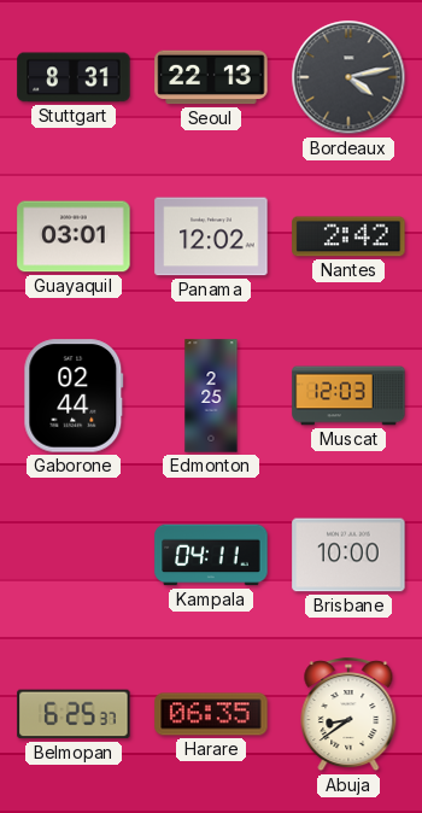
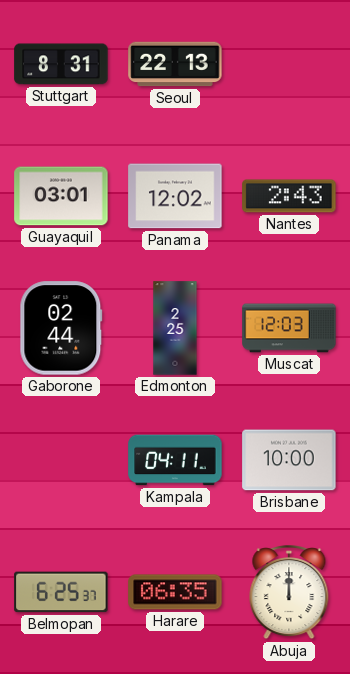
Bordeaux: 4:13 -> none
Nantes: 2:42 -> 2:43
Abuja: 8:39 -> 12:00
